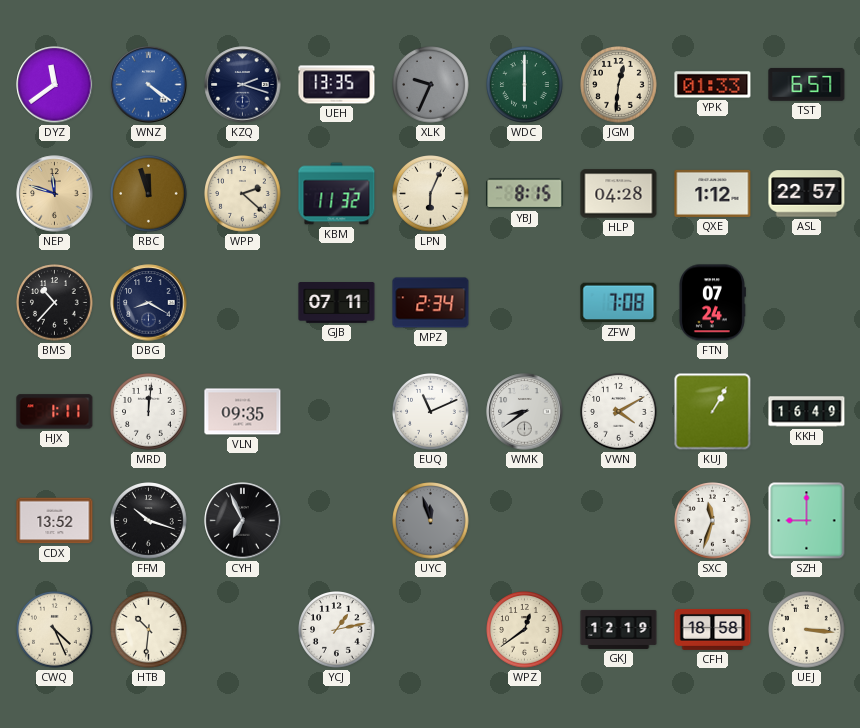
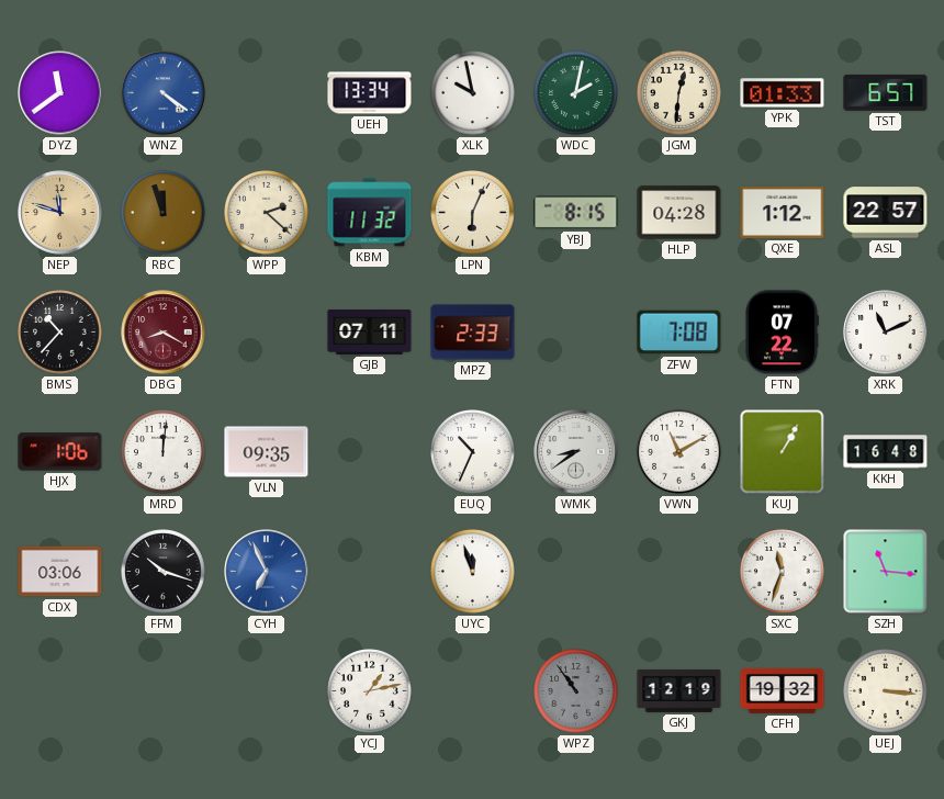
KZQ: 2:18 -> none
UEH: 13:35 -> 13:34
XLK: 9:34 -> 9:58
XLK dial: grey -> white
WDC: 6:00 -> 2:02
DBG dial: navy -> burgundy
MPZ: 2:34 -> 2:33
FTN: 07:24 -> 07:22
XRK: none -> 11:11
HJX: 1:11 -> 1:06
EUQ: 11:11 -> 10:34
VWN: 4:10 -> 11:10
KKH: 16:49 -> 16:48
CDX: 13:52 -> 03:06
CYH dial: black -> blue
UYC dial: grey -> white
SZH: 9:00 -> 11:16
CWQ: 4:26 -> none
HTB: 10:31 -> none
WPZ: 12:39 -> 10:54
WPZ dial: cream -> grey
CFH: 18:58 -> 19:32
